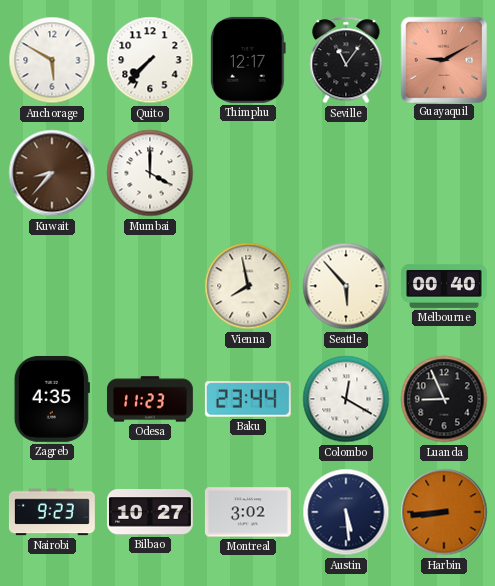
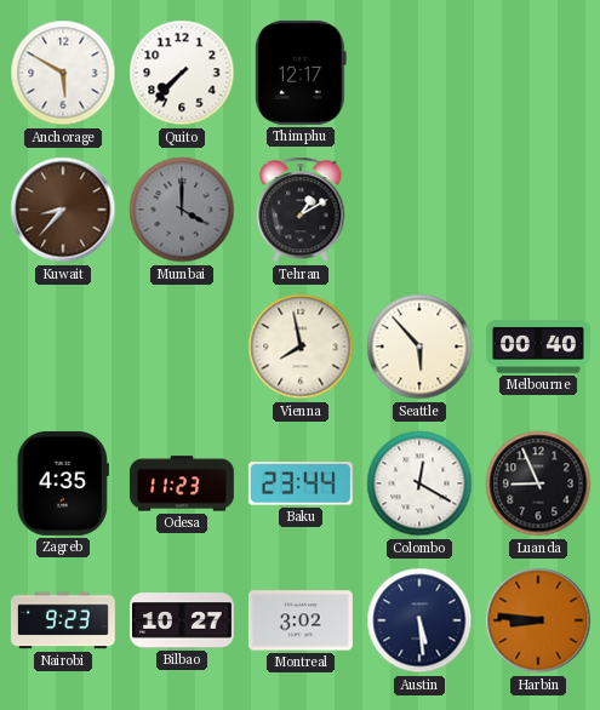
Seville: 11:06 -> none
Guayaquil: 9:10 -> none
Mumbai dial: white -> grey
Tehran: none -> 1:10
Harbin: 8:44 -> 8:46
